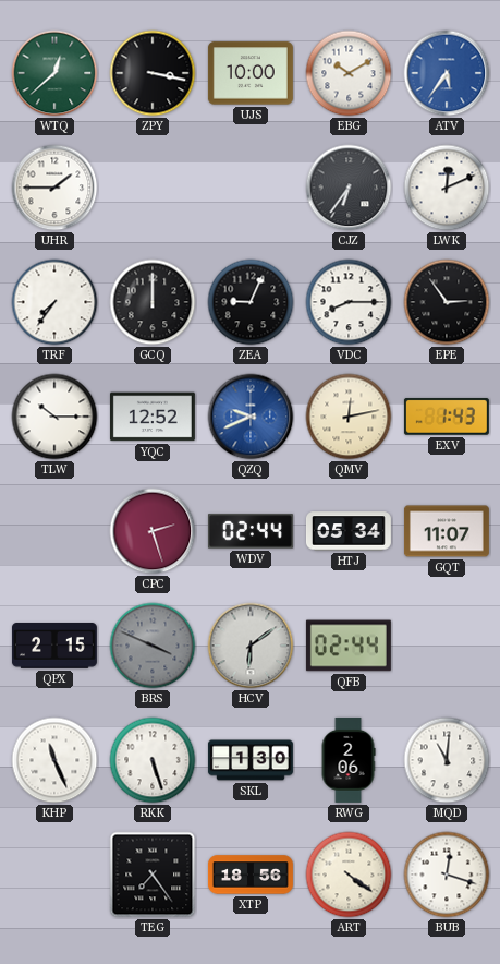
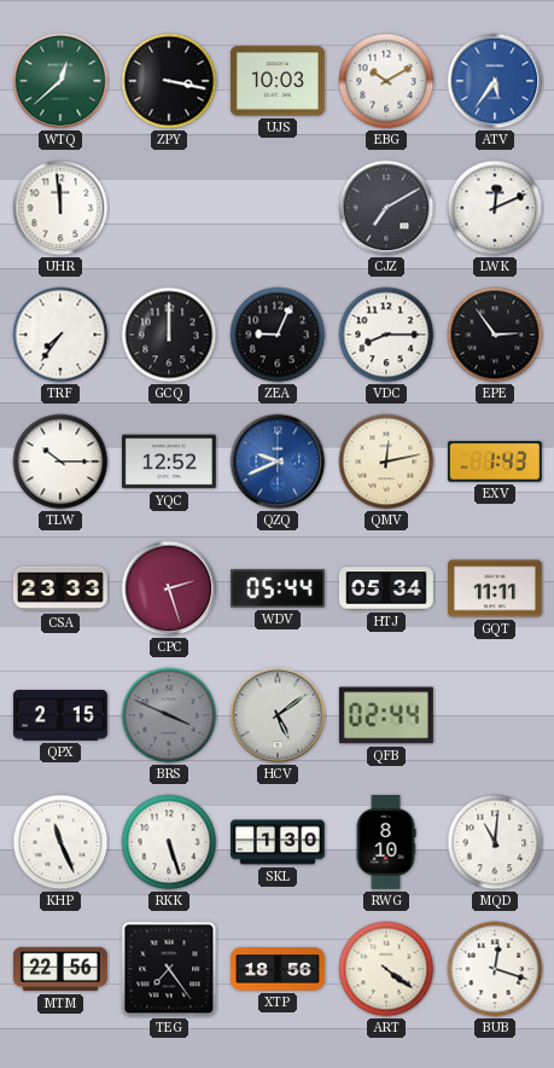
UJS: 10:00 -> 10:03
UHR: 1:45 -> 11:59
CJZ: 6:36 -> 7:10
CSA: none -> 23:33
WDV: 02:44 -> 05:44
GQT: 11:07 -> 11:11
HCV: 6:09 -> 5:09
RWG: 2:06 -> 8:10
MTM: none -> 22:56
